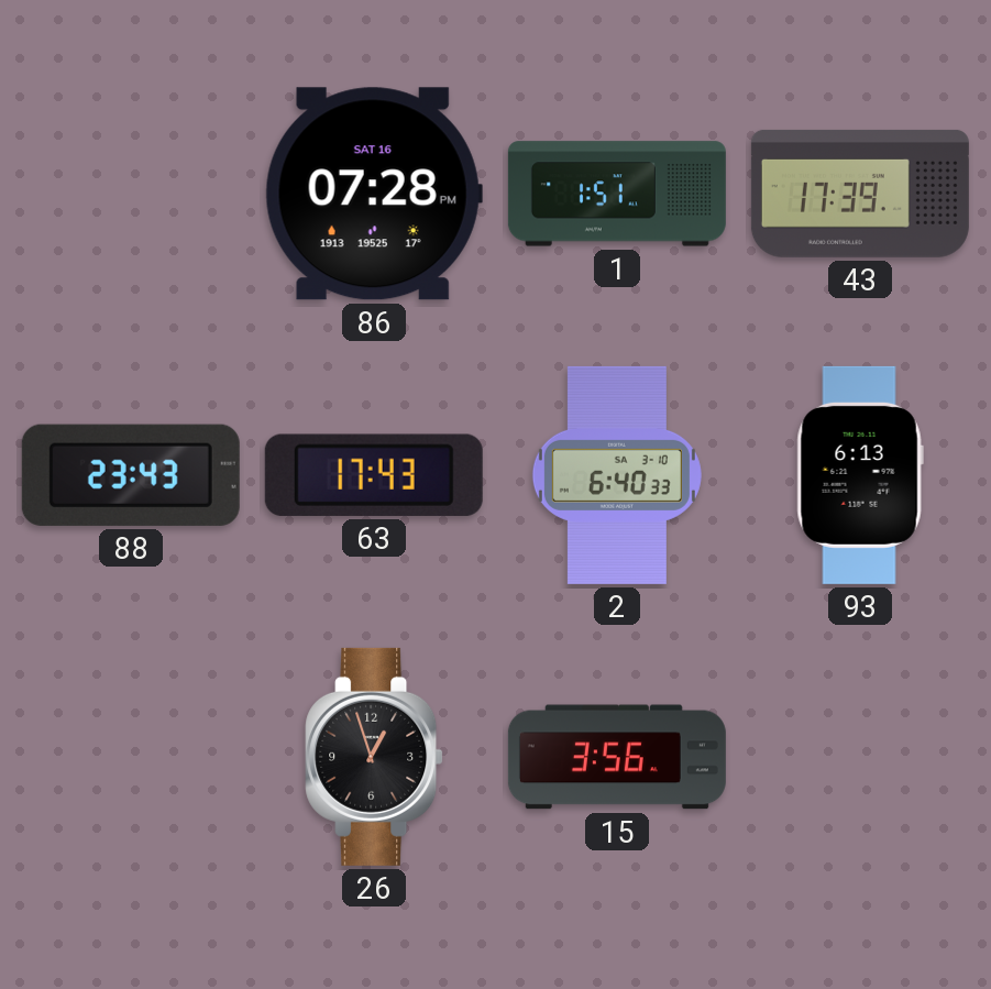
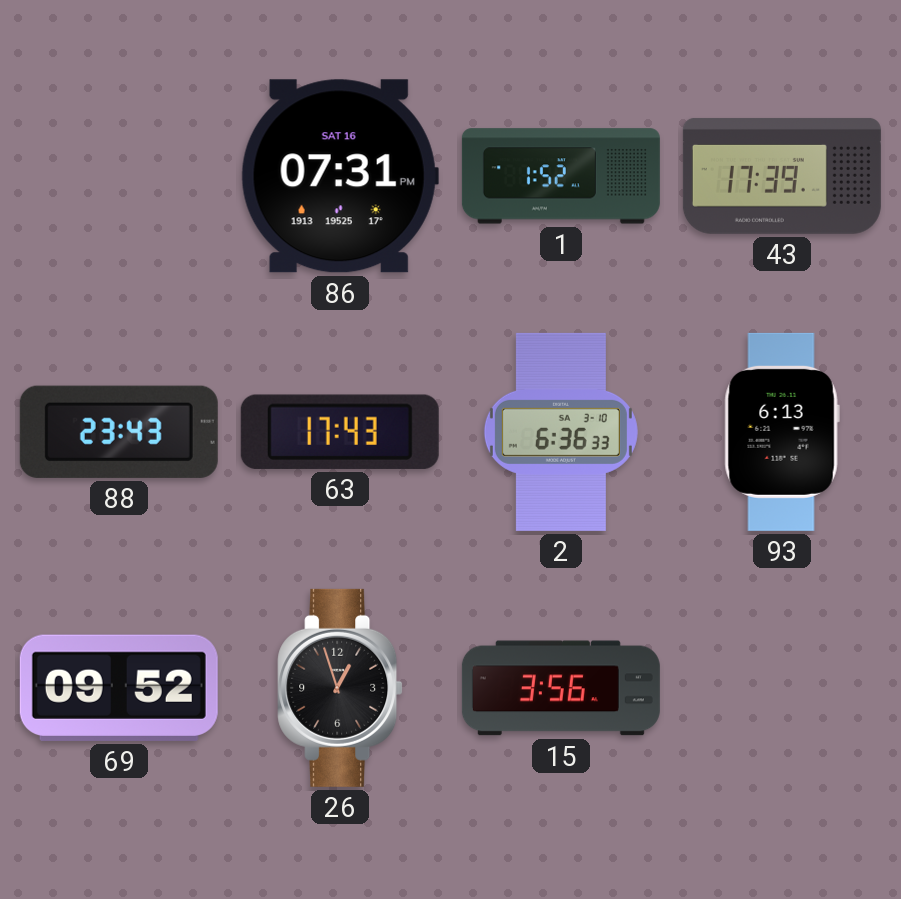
86: 07:28 -> 07:31
1: 1:51 -> 1:52
2: 6:40 -> 6:36
69: none -> 09:52
